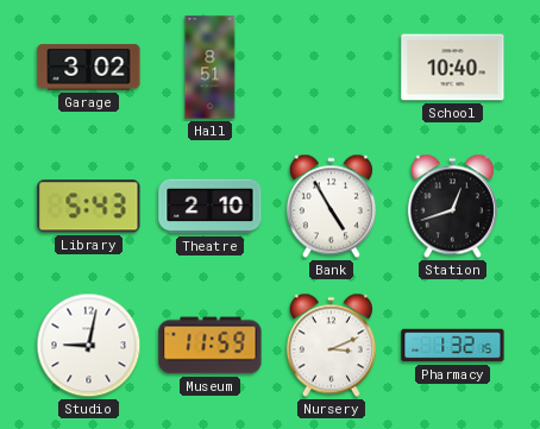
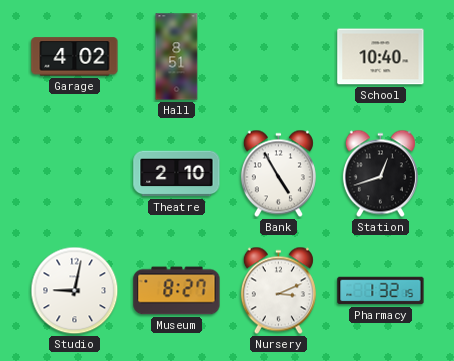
Garage: 3:02 -> 4:02
Library: 5:43 -> none
Museum: 11:59 -> 8:27
